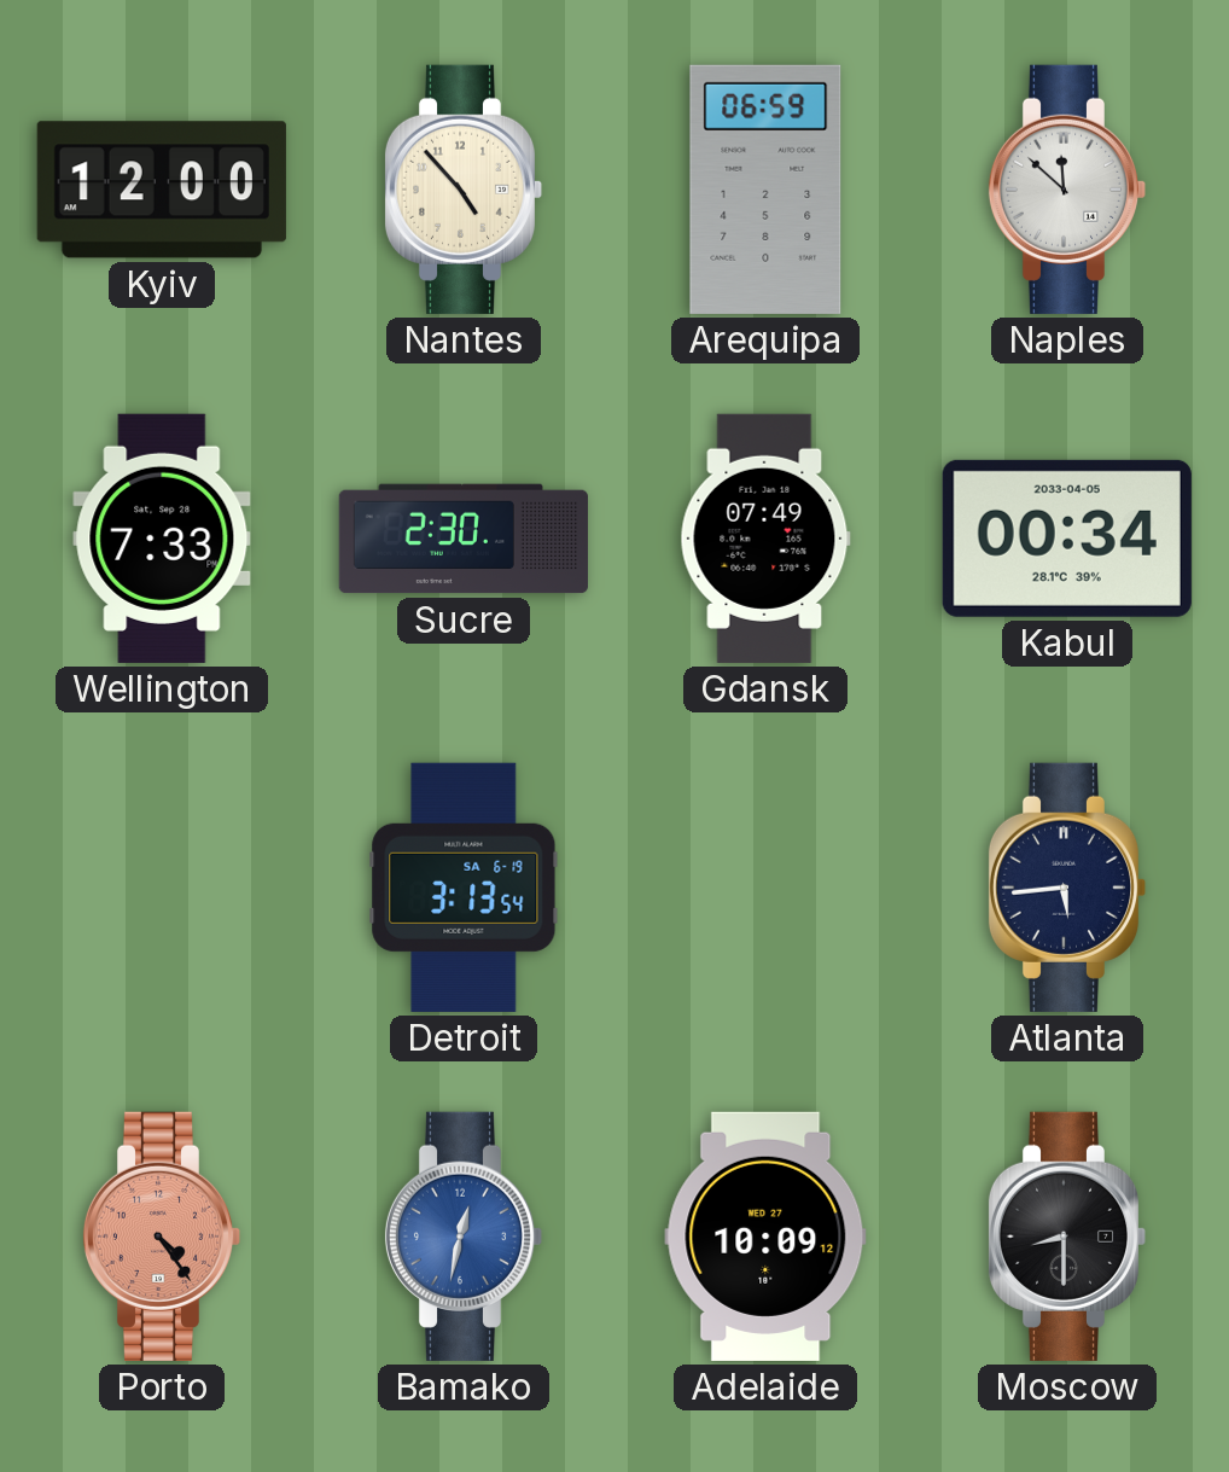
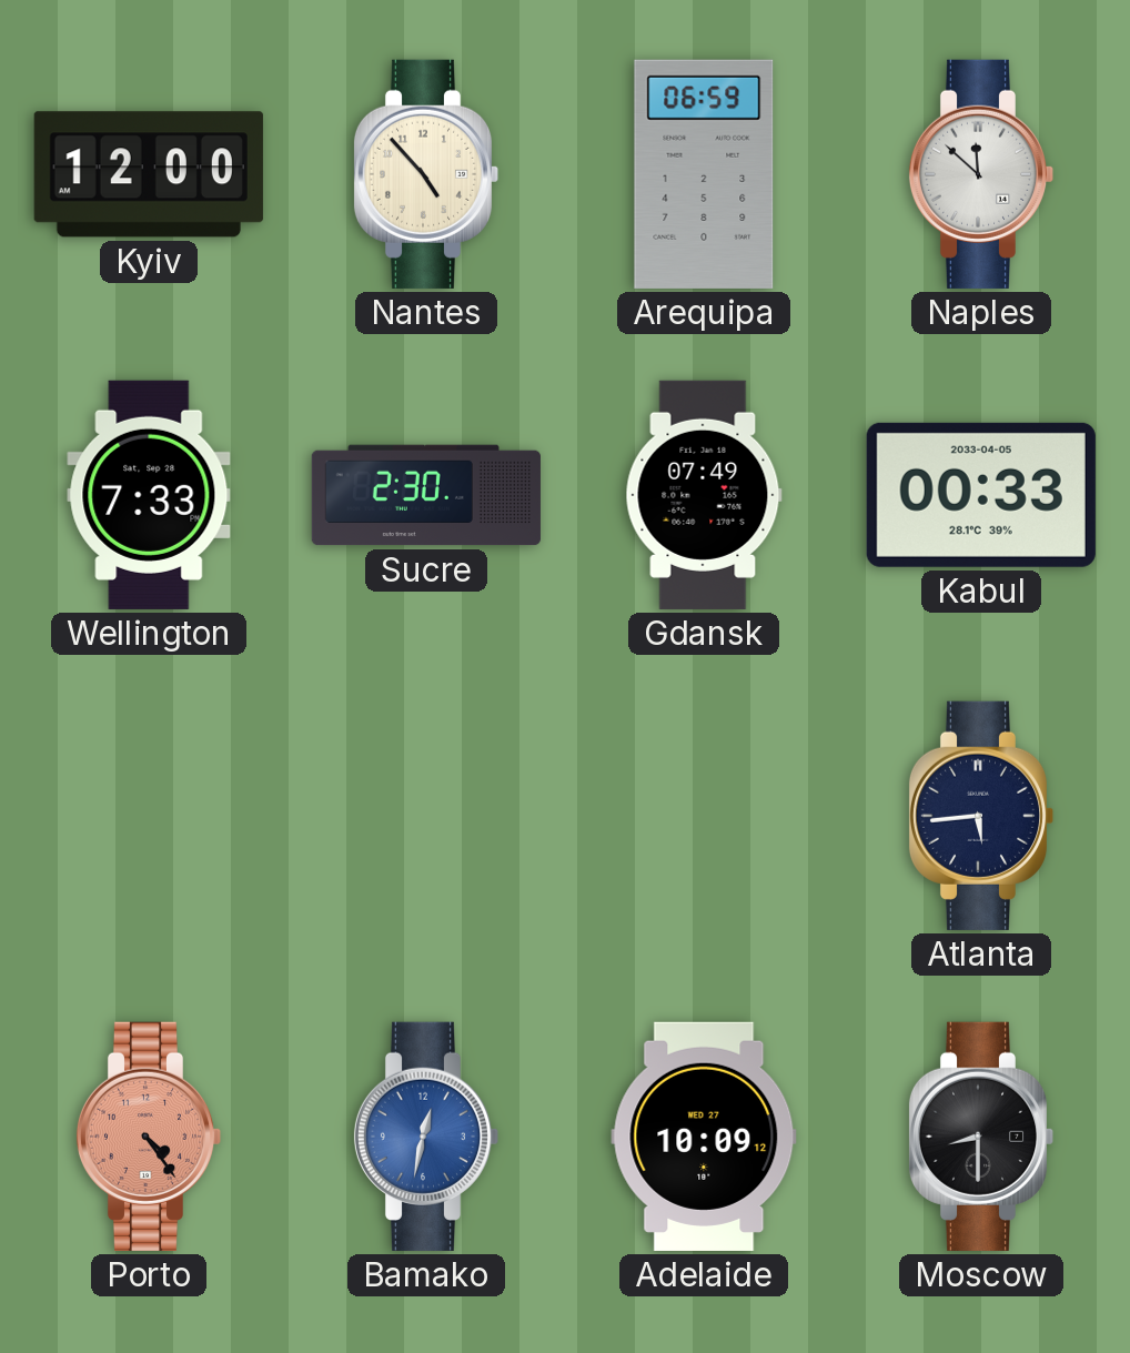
Kabul: 00:34 -> 00:33
Detroit: 3:13 -> none
